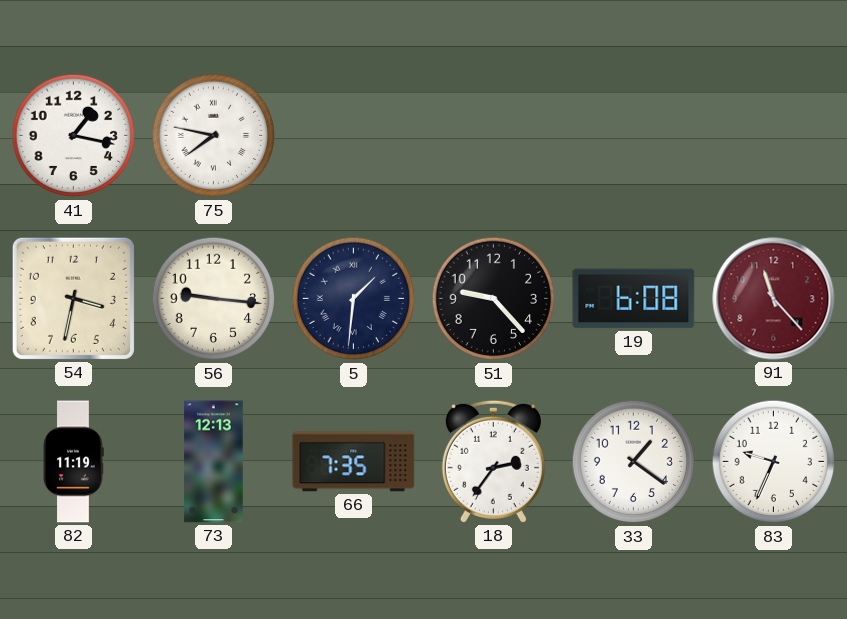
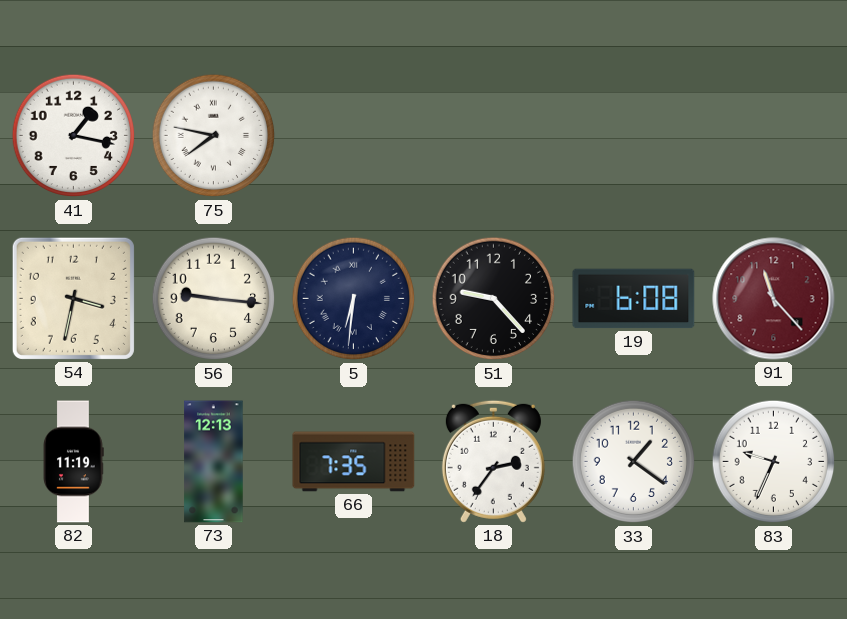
5: 1:31 -> 6:31
